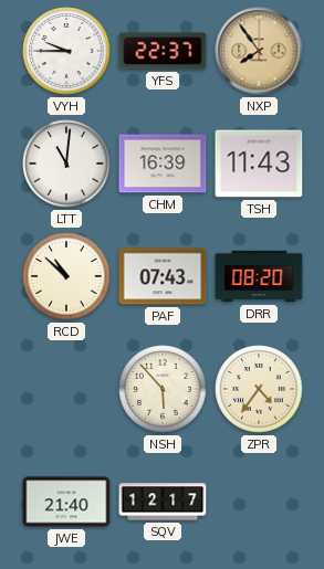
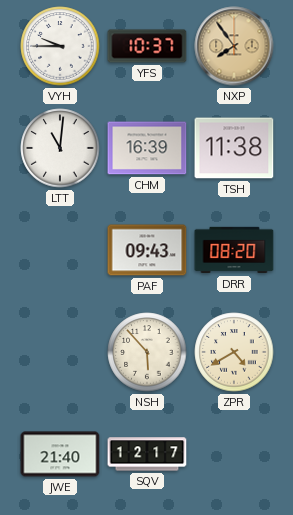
YFS: 22:37 -> 10:37
TSH: 11:43 -> 11:38
RCD: 10:52 -> none
PAF: 07:43 -> 09:43
ZPR: 4:36 -> 4:40
